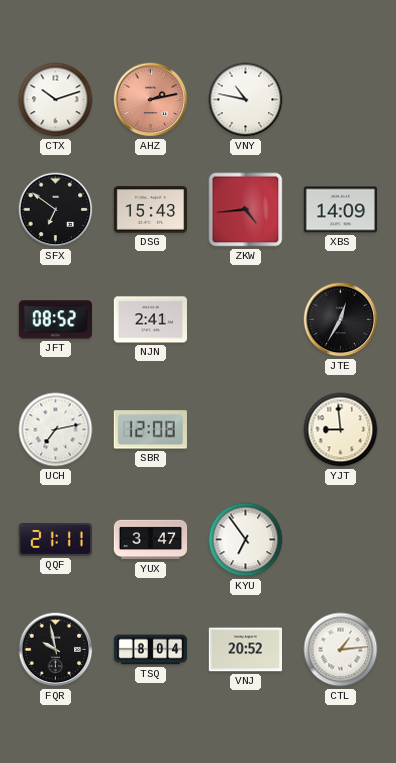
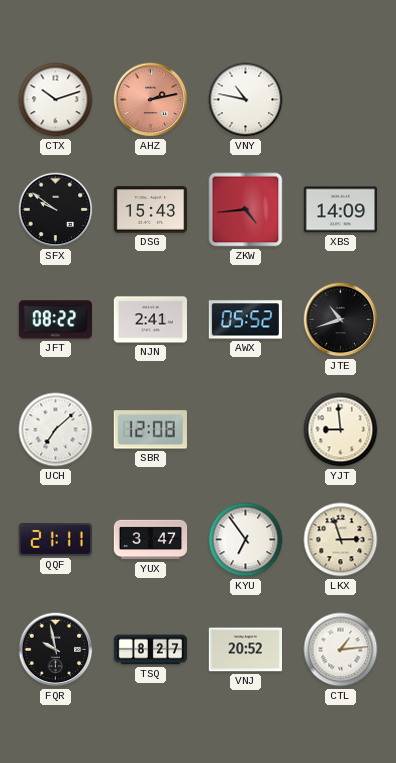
SFX: 6:51 -> 9:51
JFT: 08:52 -> 08:22
AWX: none -> 05:52
JTE: 12:35 -> 10:42
UCH: 7:13 -> 7:08
LKX: none -> 2:57
TSQ: 8:04 -> 8:27
